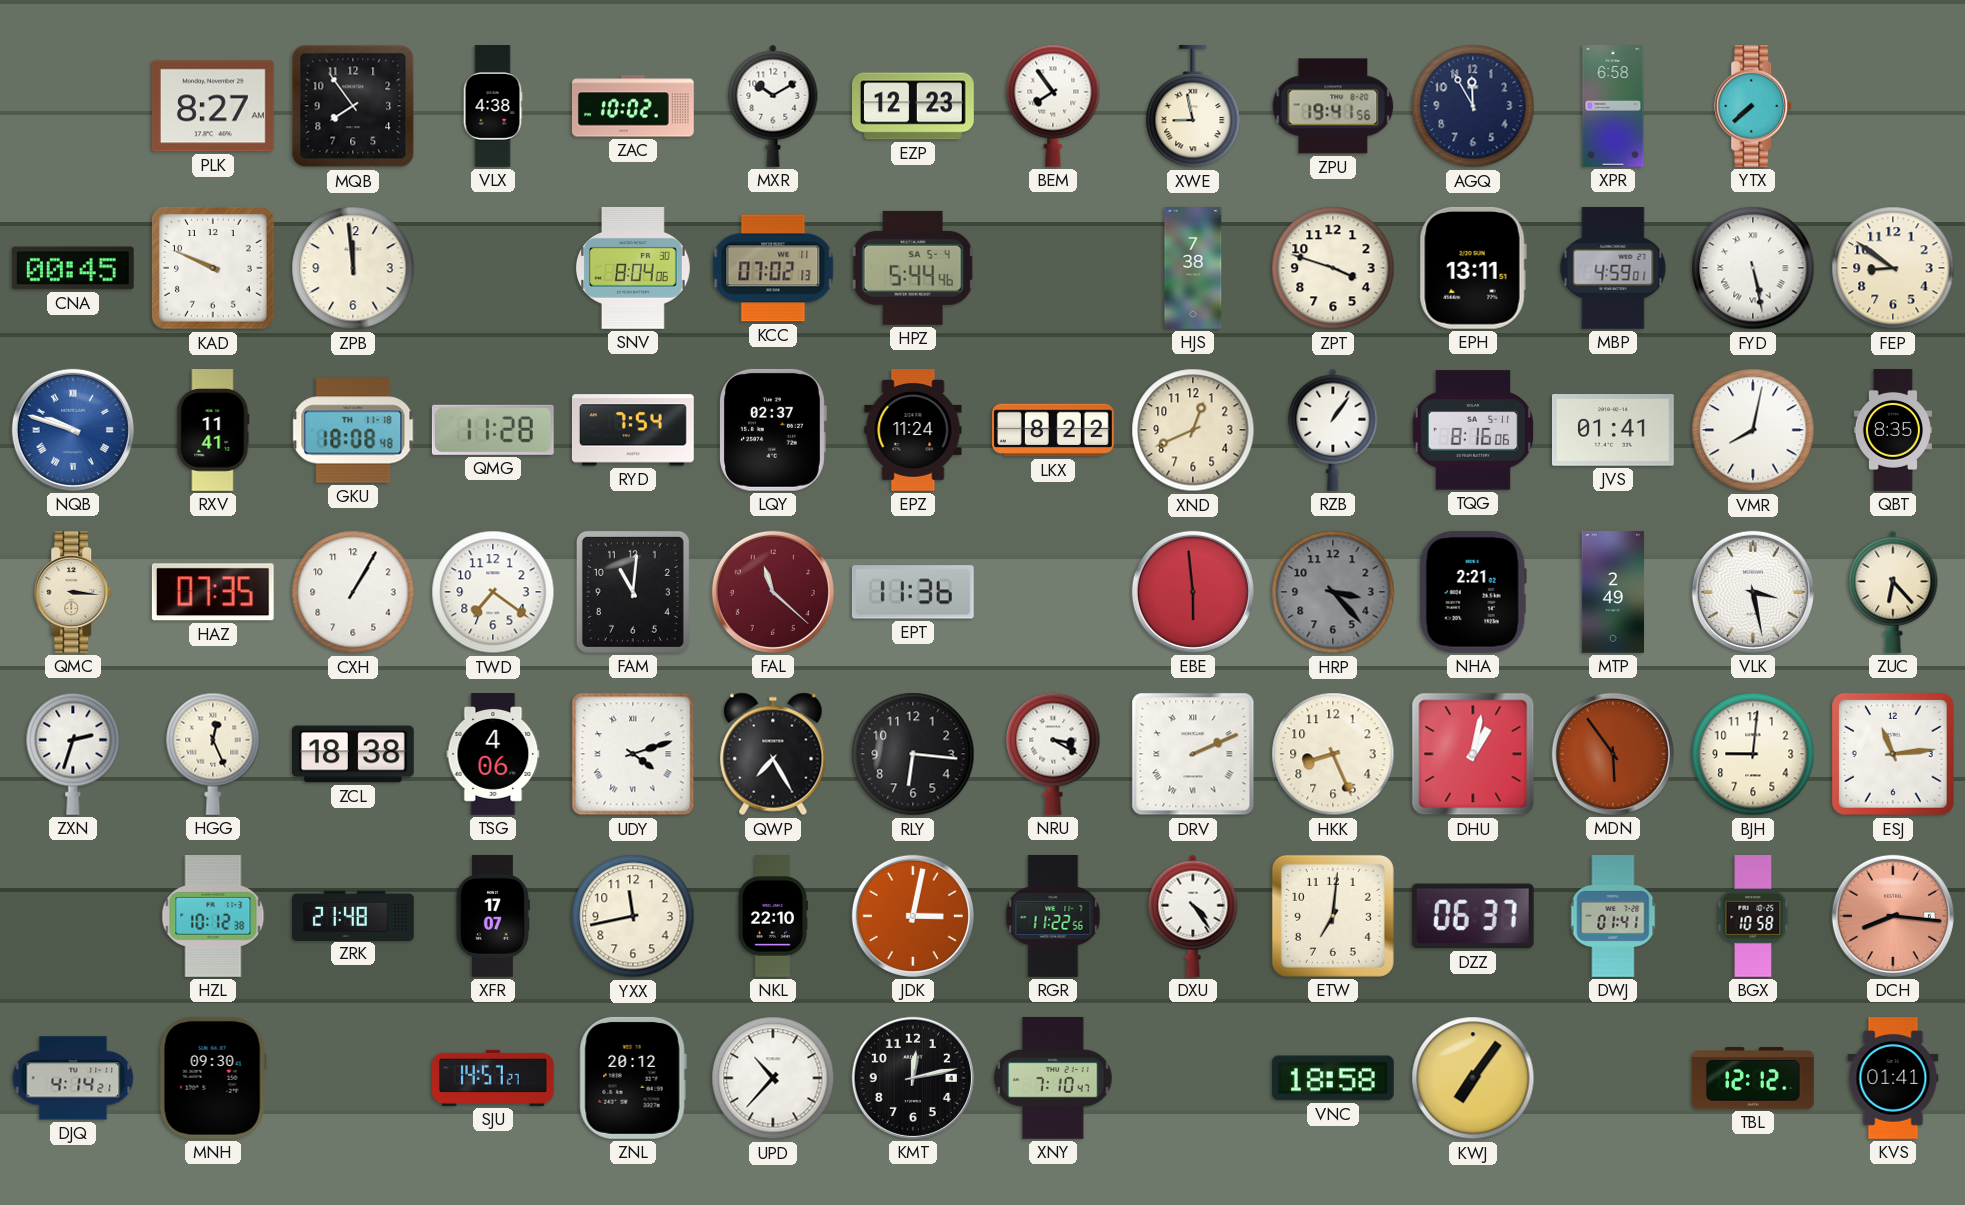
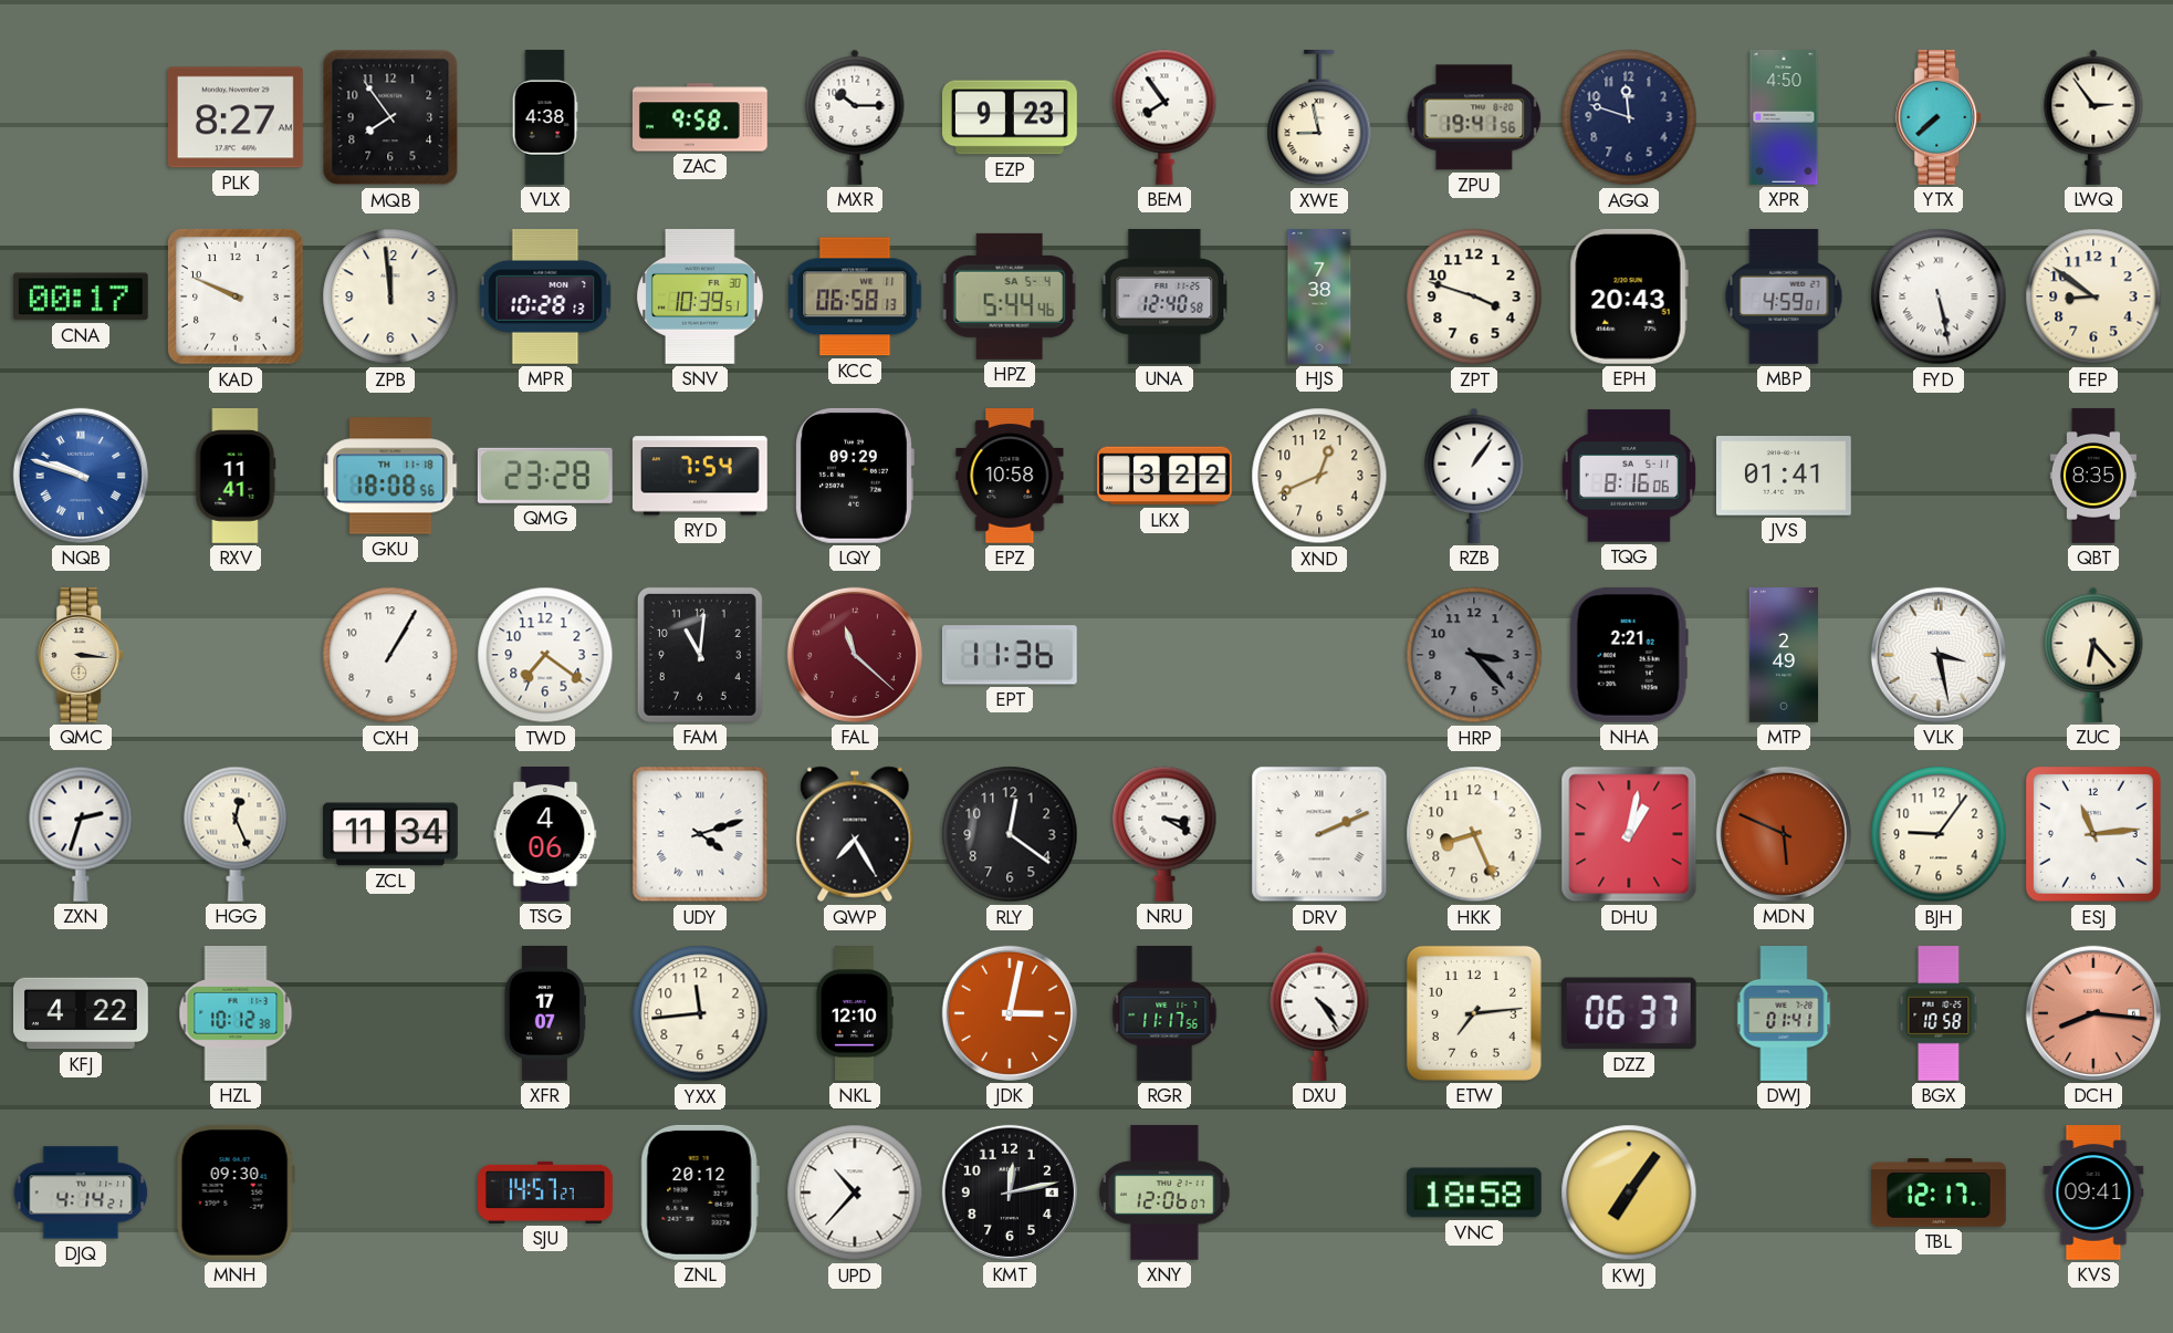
ZAC: 10:02 -> 9:58
MXR: 10:10 -> 10:15
EZP: 12:23 -> 9:23
AGQ: 11:55 -> 11:48
XPR: 6:58 -> 4:50
LWQ: none -> 2:54
CNA: 00:45 -> 00:17
MPR: none -> 10:28
SNV: 8:04 -> 10:39
KCC: 07:02 -> 06:58
UNA: none -> 12:40
EPH: 13:11 -> 20:43
GKU: 18:08:48 -> 18:08:56
QMG: 11:28 -> 23:28
LQY: 02:37 -> 09:29
EPZ: 11:24 -> 10:58
LKX: 8:22 -> 3:22
VMR: 8:02 -> none
HAZ: 07:35 -> none
EBE: 5:59 -> none
ZCL: 18:38 -> 11:34
RLY: 6:16 -> 12:21
MDN: 5:54 -> 5:49
BJH: 9:01 -> 9:06
KFJ: none -> 4:22
ZRK: 21:48 -> none
YXX: 11:43 -> 11:44
NKL: 22:10 -> 12:10
RGR: 11:22 -> 11:17
ETW: 7:01 -> 7:14
XNY: 7:10 -> 12:06
TBL: 12:12 -> 12:17
KVS: 01:41 -> 09:41
